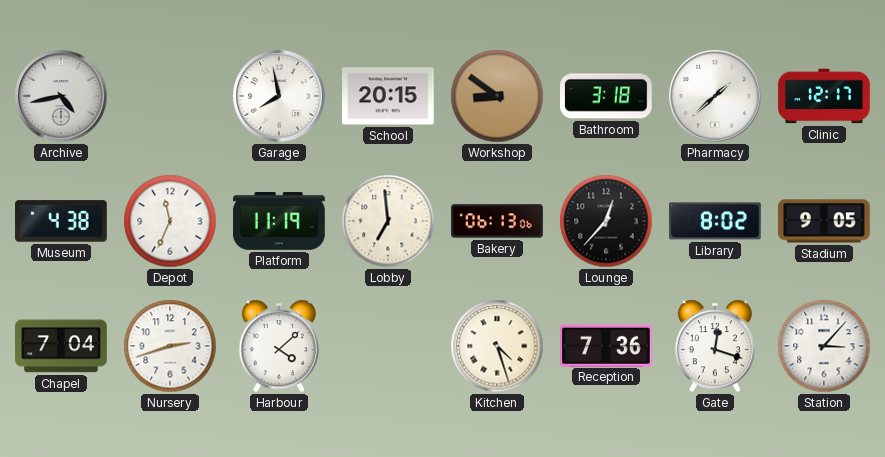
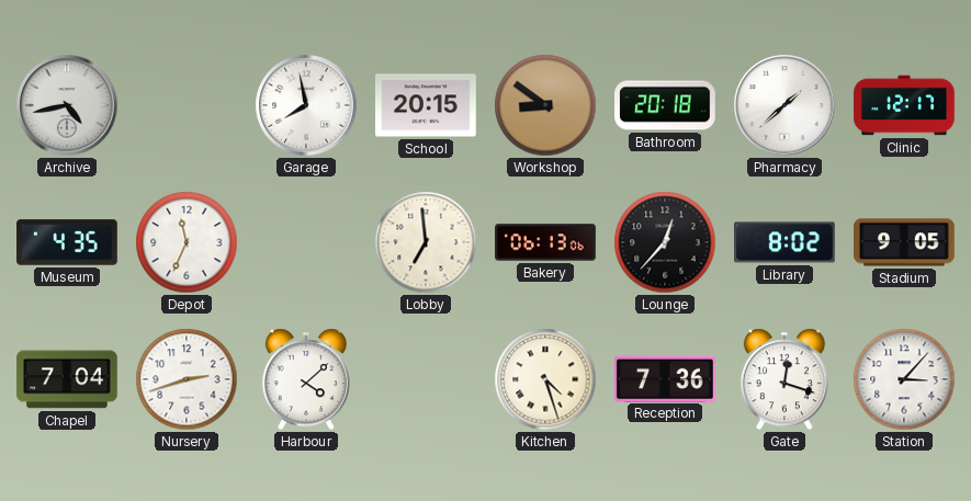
Bathroom: 3:18 -> 20:18
Museum: 4:38 -> 4:35
Platform: 11:19 -> none
